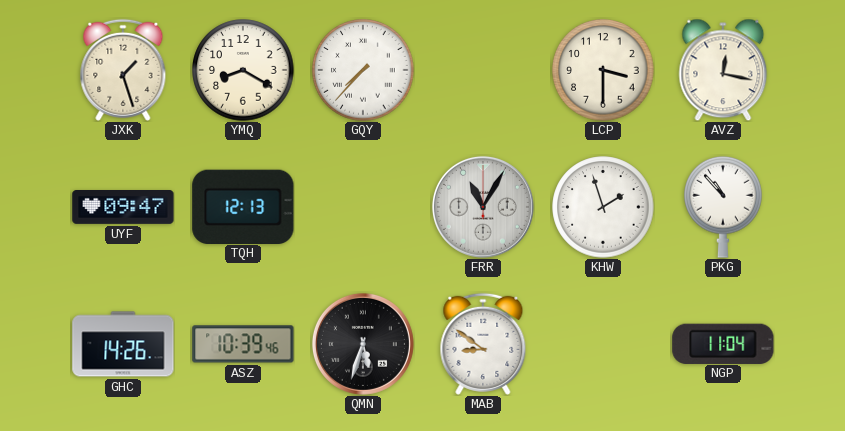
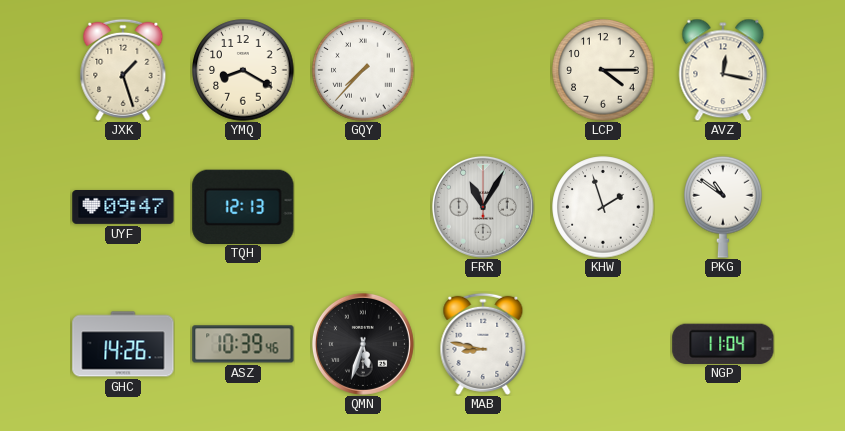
LCP: 3:30 -> 4:15
PKG: 10:53 -> 10:51
MAB: 8:51 -> 8:47
